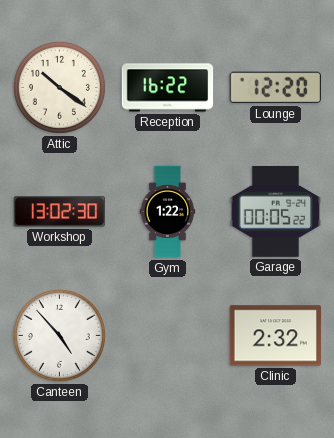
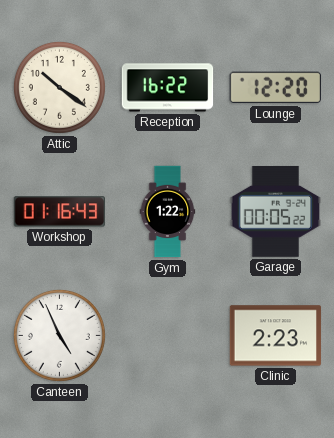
Workshop: 13:02 -> 01:16
Canteen: 4:53 -> 4:56
Clinic: 2:32 -> 2:23
